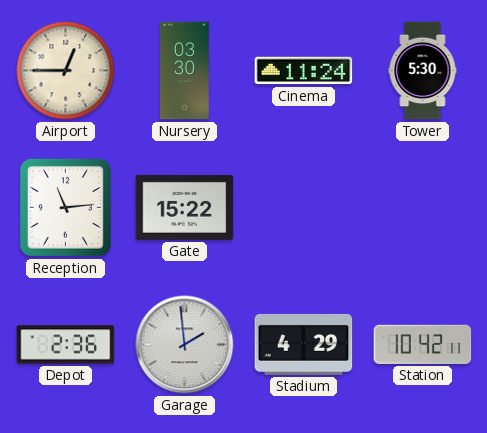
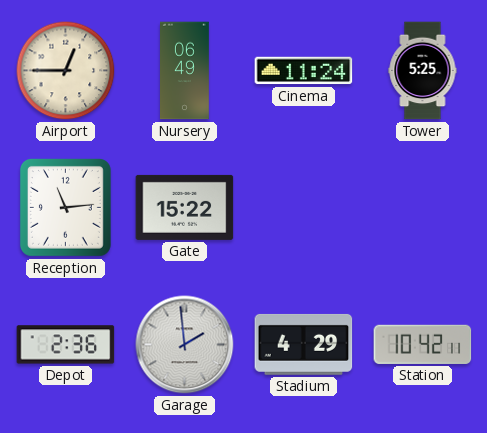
Nursery: 03:30 -> 06:49
Tower: 5:30 -> 5:25
